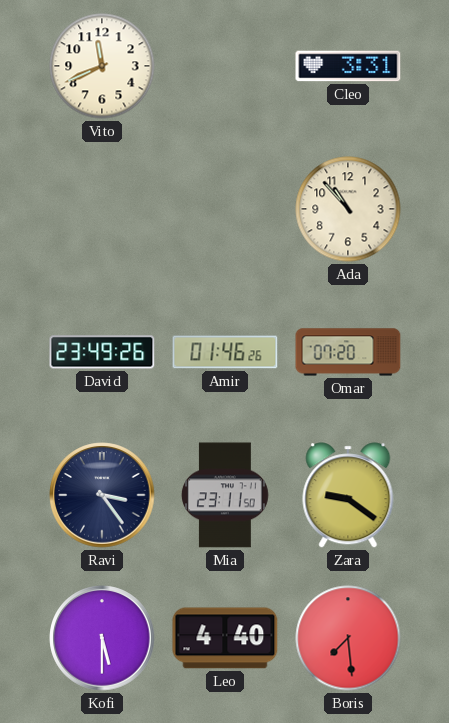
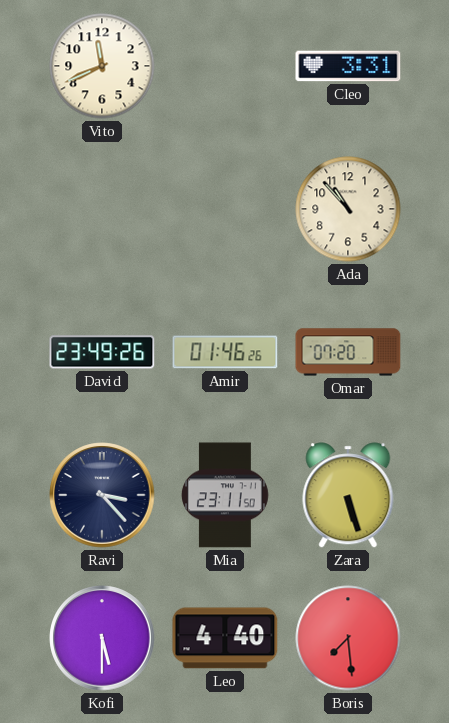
Ravi: 3:24 -> 3:23
Zara: 9:21 -> 5:27
